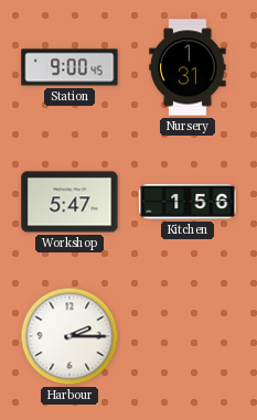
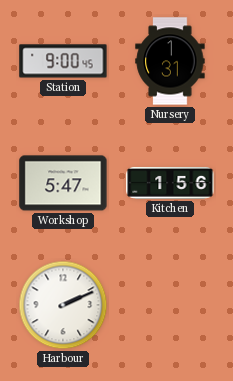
Harbour: 2:15 -> 2:11
